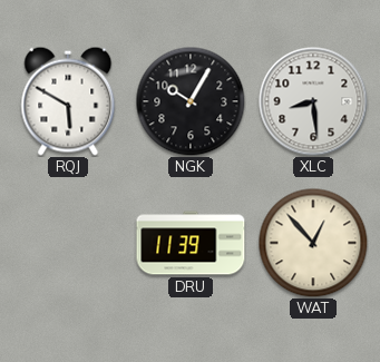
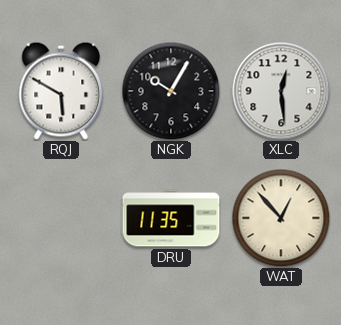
XLC: 8:29 -> 12:29
DRU: 11:39 -> 11:35
